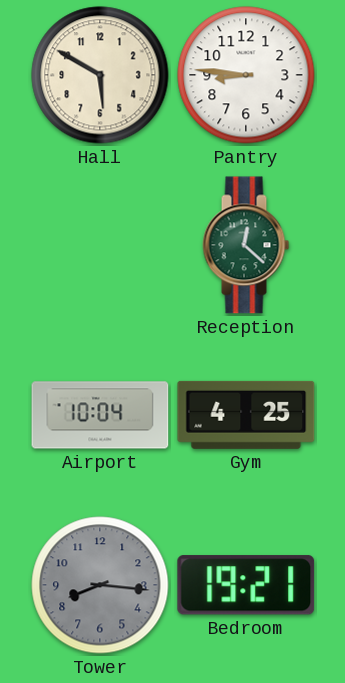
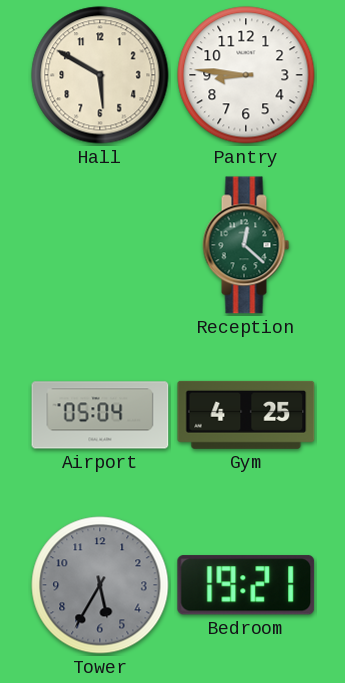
Airport: 10:04 -> 05:04
Tower: 8:16 -> 5:35
